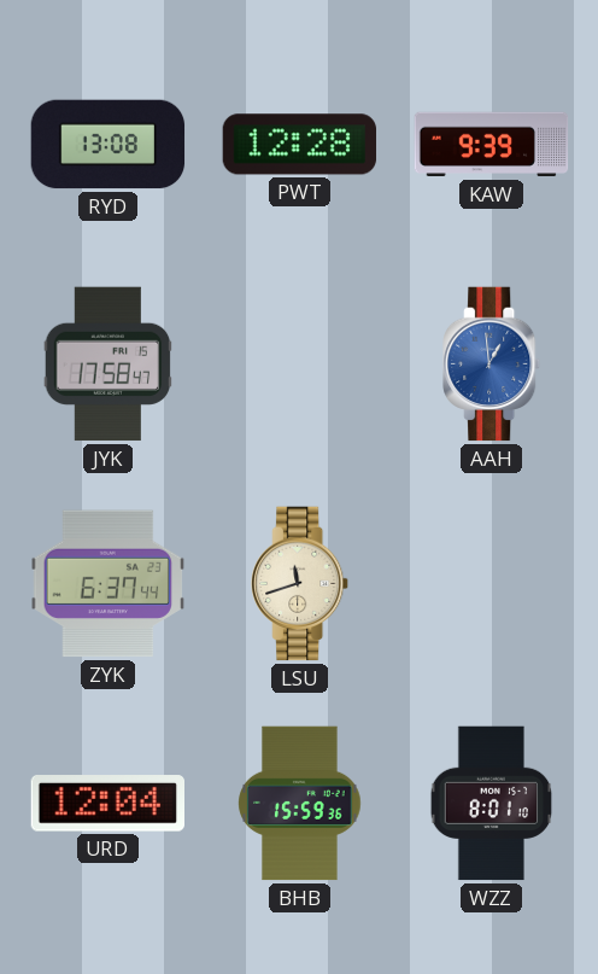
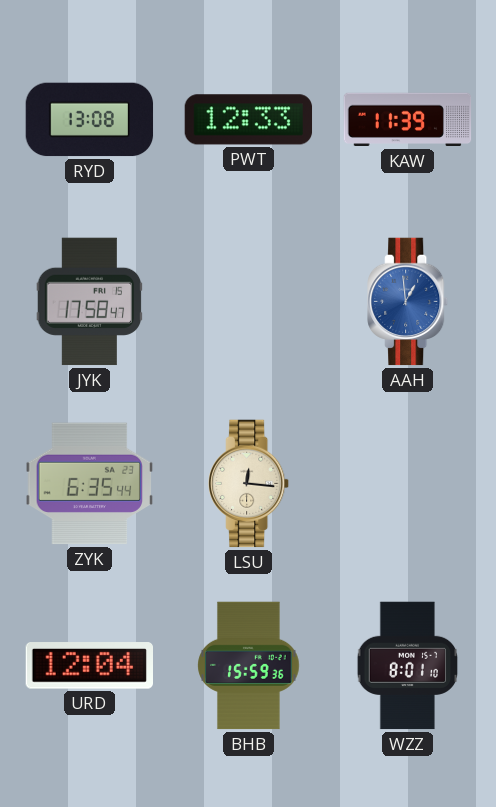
PWT: 12:28 -> 12:33
KAW: 9:39 -> 11:39
ZYK: 6:37 -> 6:35
LSU: 11:42 -> 12:16
